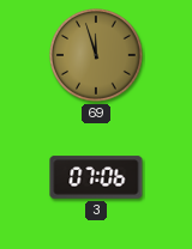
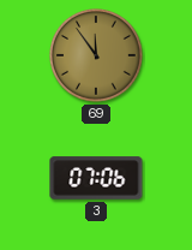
69: 11:57 -> 11:54
